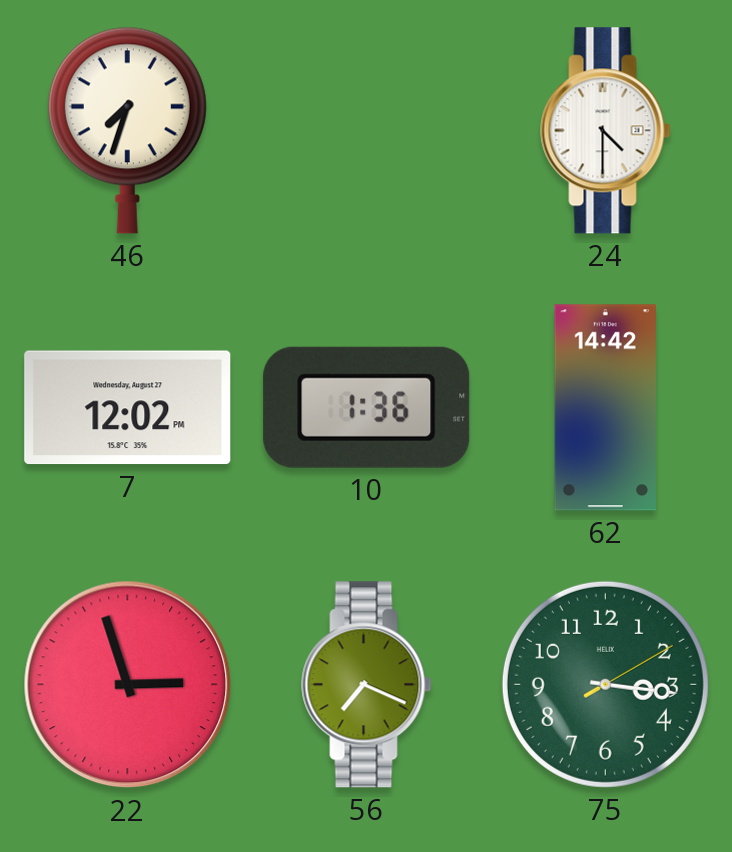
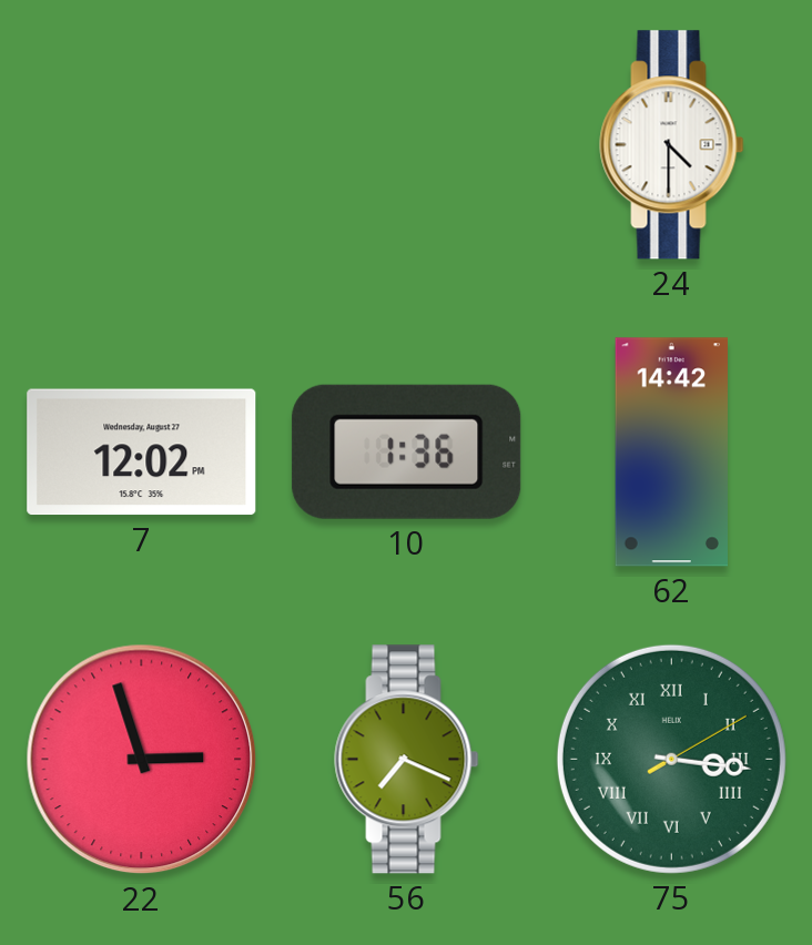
46: 7:33 -> none
75 numerals: Arabic -> Roman
